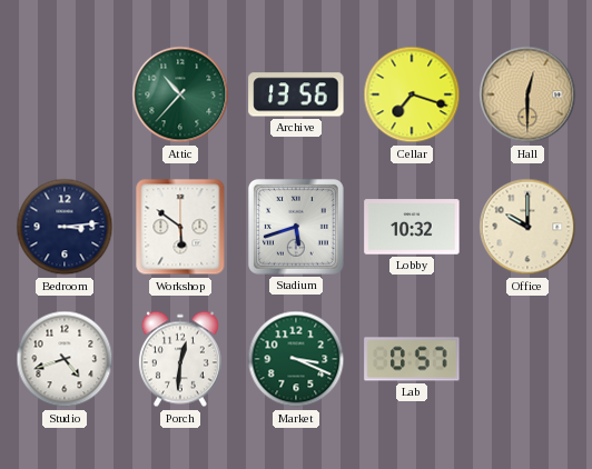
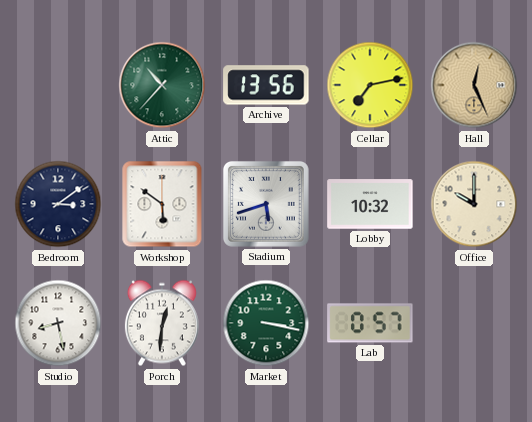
Cellar: 7:18 -> 7:13
Hall: 12:30 -> 12:26
Bedroom: 3:14 -> 3:09
Studio: 4:42 -> 8:28
Market: 3:19 -> 3:17
